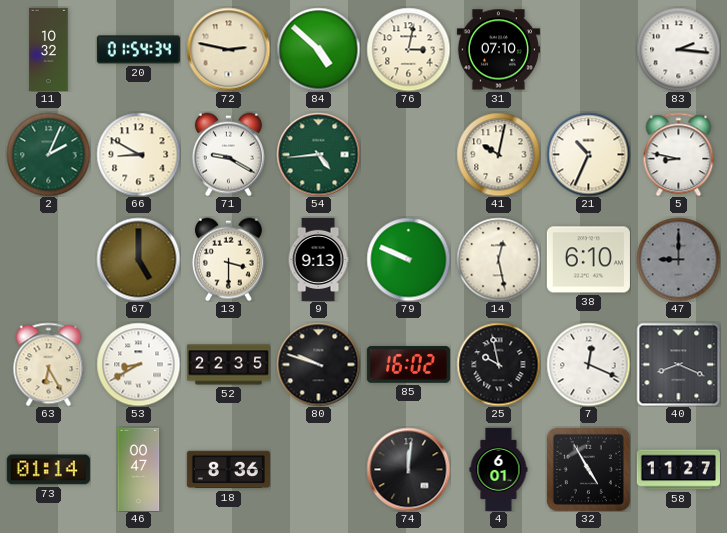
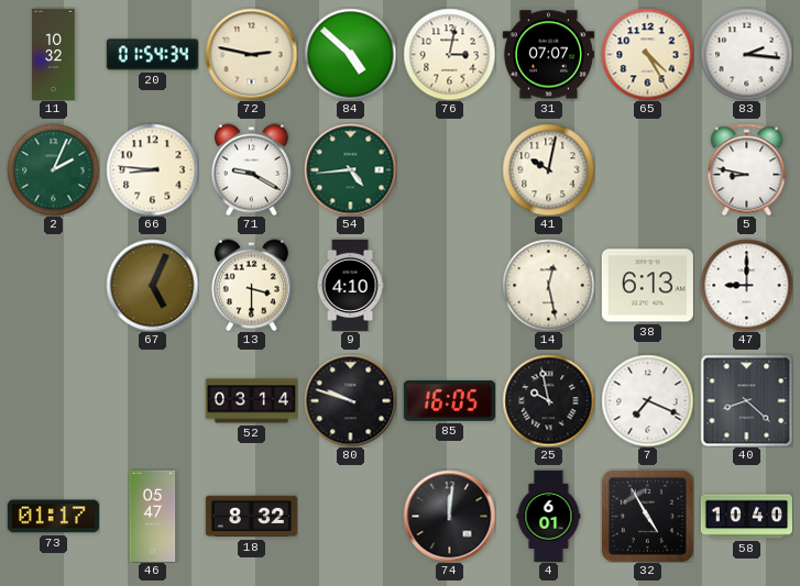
31: 07:10 -> 07:07
65: none -> 4:25
66: 8:50 -> 8:46
21: 10:34 -> none
67: 5:00 -> 5:04
9: 9:13 -> 4:10
79: 9:49 -> none
38: 6:10 -> 6:13
47 dial: grey -> white
63: 6:25 -> none
53: 8:40 -> none
52: 22:35 -> 03:14
85: 16:02 -> 16:05
7: 12:19 -> 7:19
40: 8:19 -> 8:22
73: 01:14 -> 01:17
46: 00:47 -> 05:47
18: 8:36 -> 8:32
58: 11:27 -> 10:40
